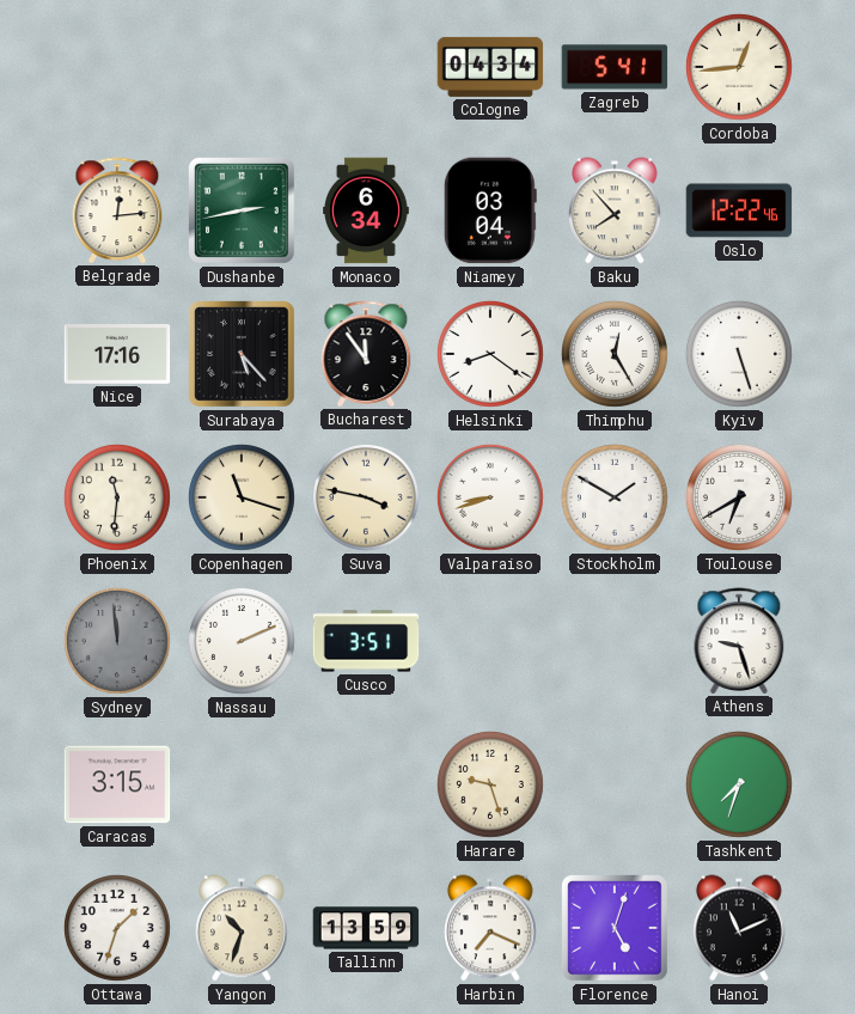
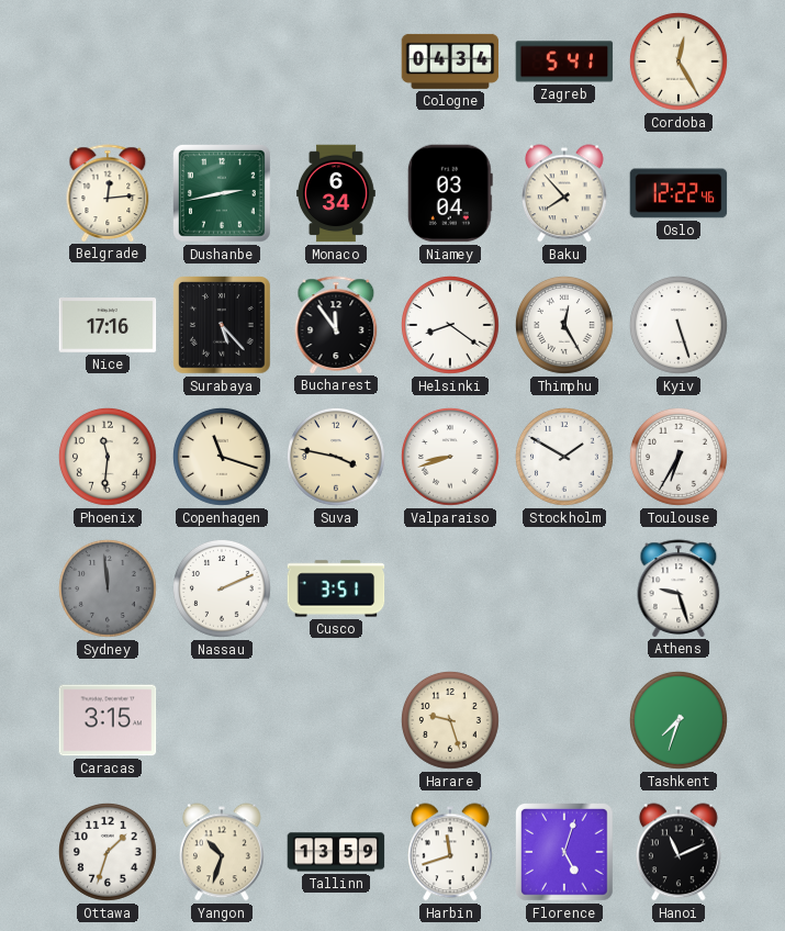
Cordoba: 12:44 -> 12:25
Toulouse: 6:40 -> 6:35
Harbin: 7:19 -> 11:42
